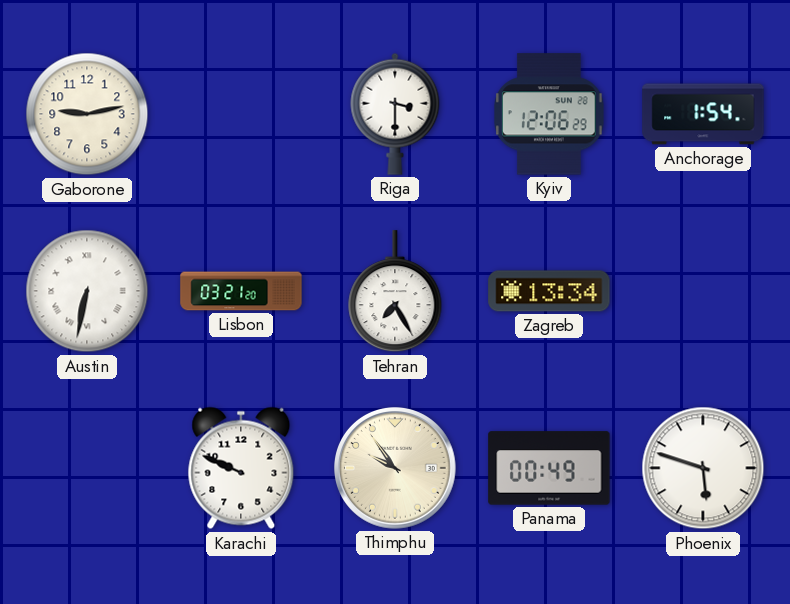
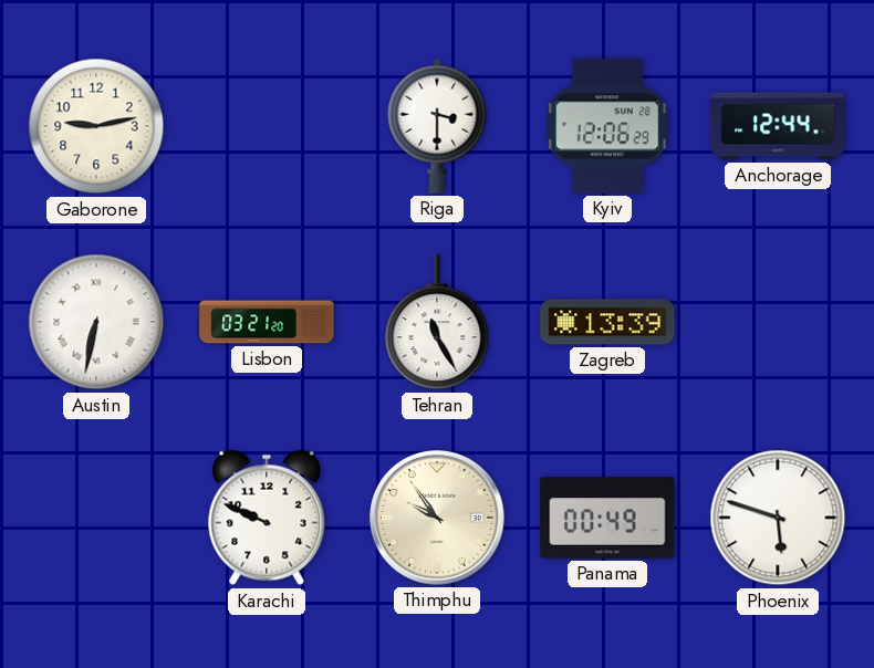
Anchorage: 1:54 -> 12:44
Tehran: 7:25 -> 11:25
Zagreb: 13:34 -> 13:39
